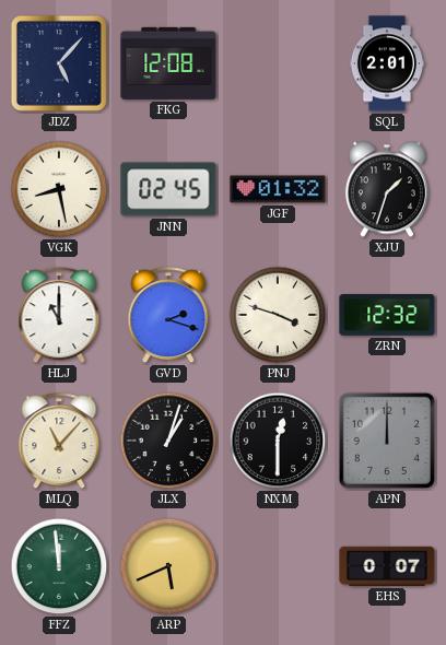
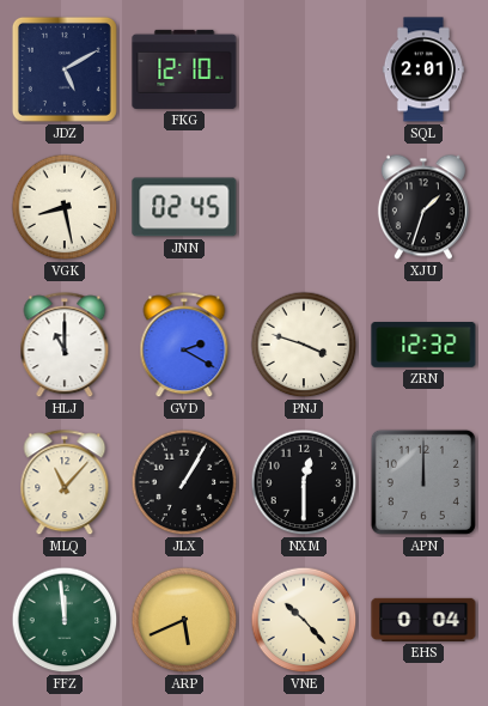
JDZ: 5:07 -> 5:10
FKG: 12:08 -> 12:10
JGF: 01:32 -> none
GVD: 2:18 -> 2:20
JLX: 1:03 -> 1:05
VNE: none -> 10:23
EHS: 0:07 -> 0:04
